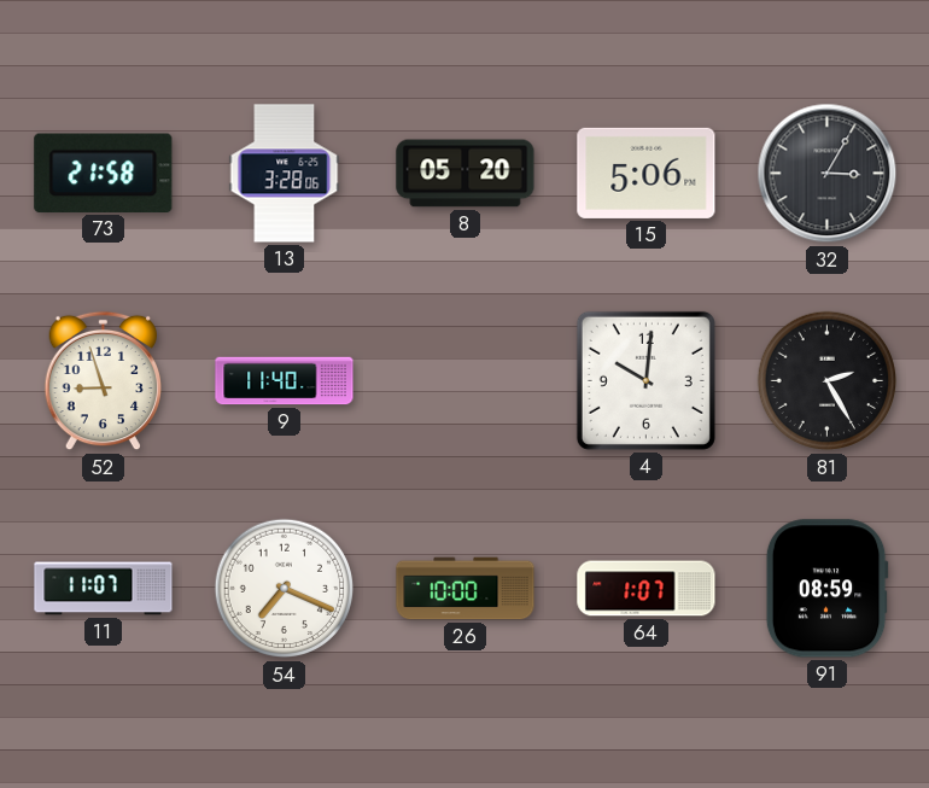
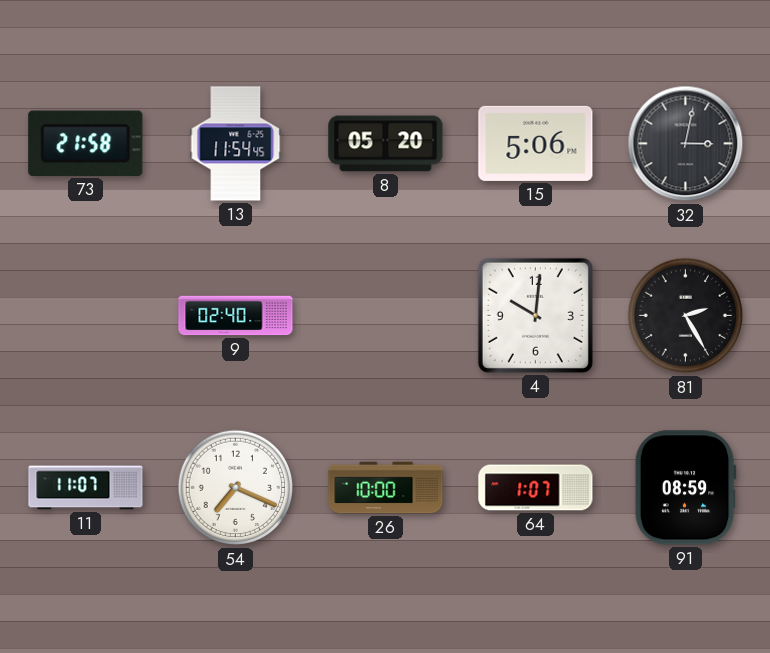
13: 3:28 -> 11:54
32: 3:05 -> 3:02
52: 8:57 -> none
9: 11:40 -> 02:40
